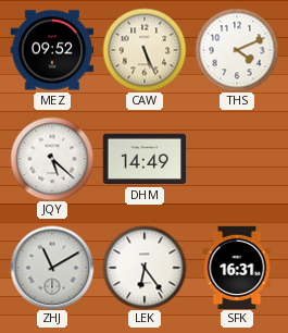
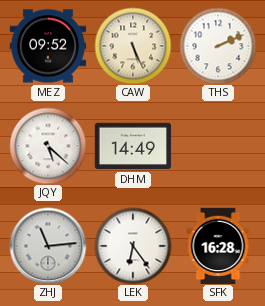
THS: 4:11 -> 2:11
ZHJ: 11:10 -> 11:14
SFK: 16:31 -> 16:28
